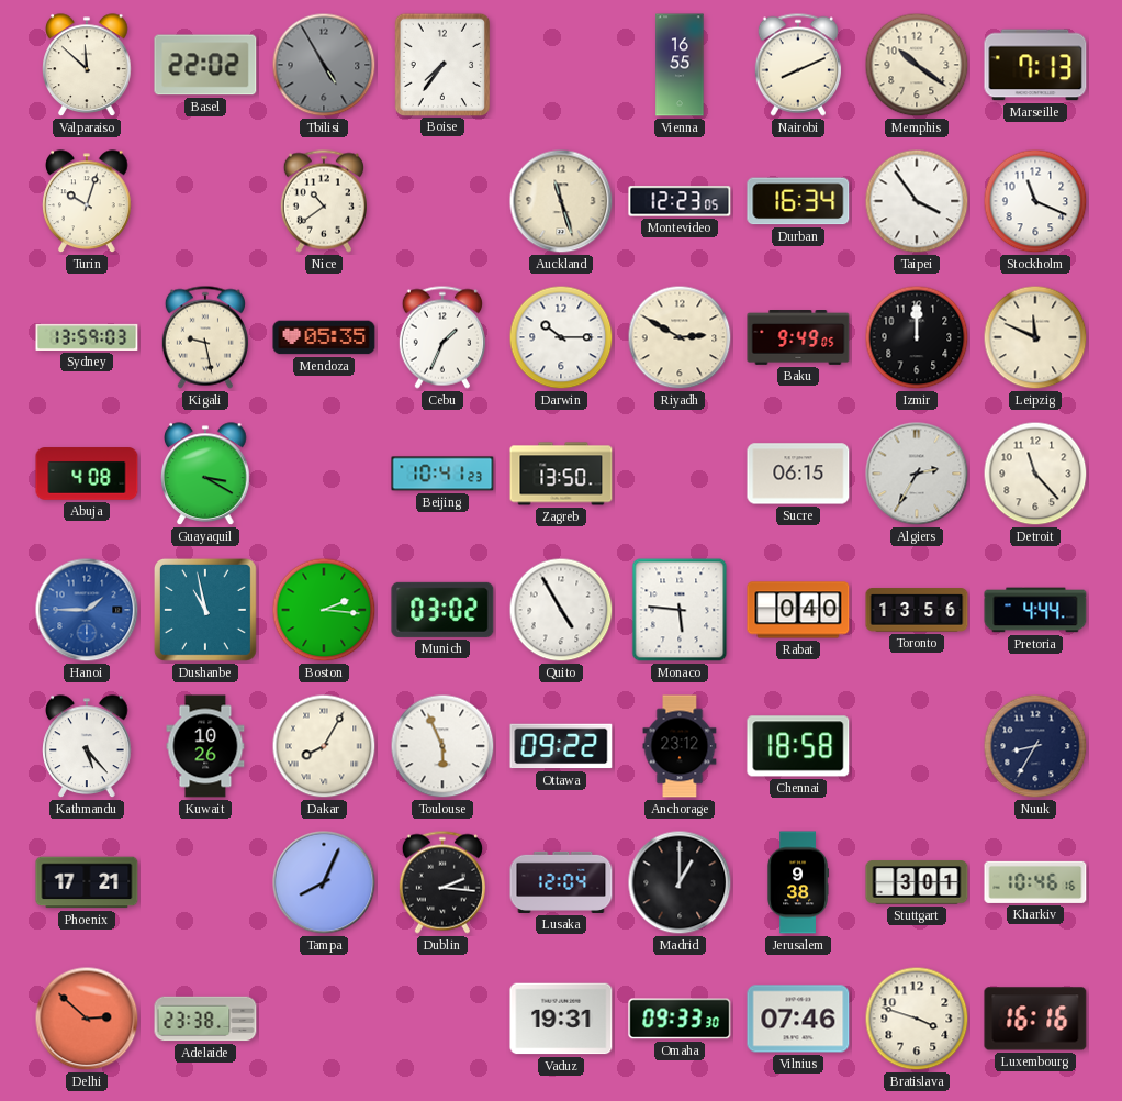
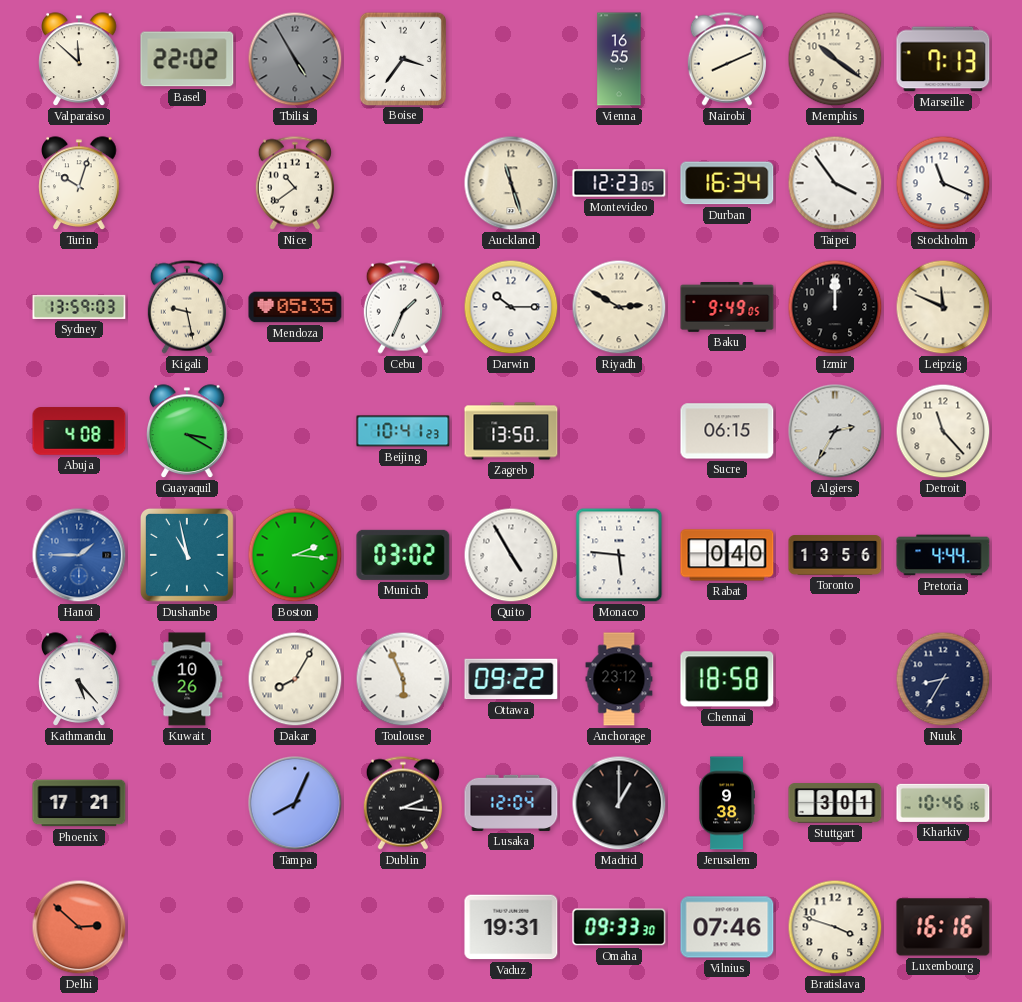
Boise: 7:36 -> 3:36
Adelaide: 23:38 -> none
